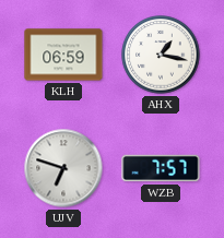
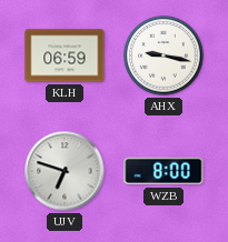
AHX: 1:17 -> 9:17
WZB: 7:57 -> 8:00
